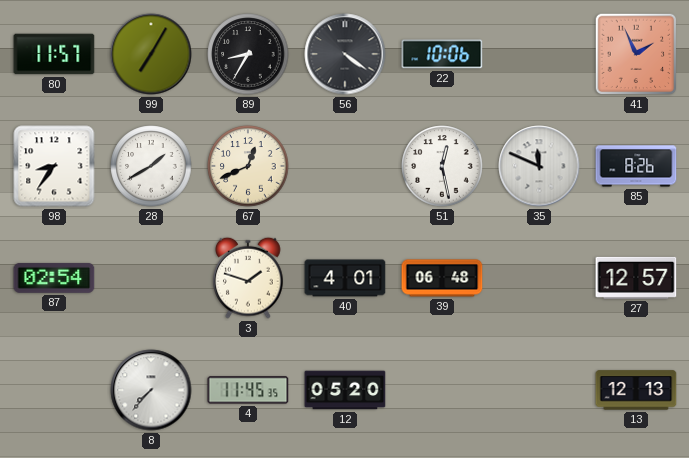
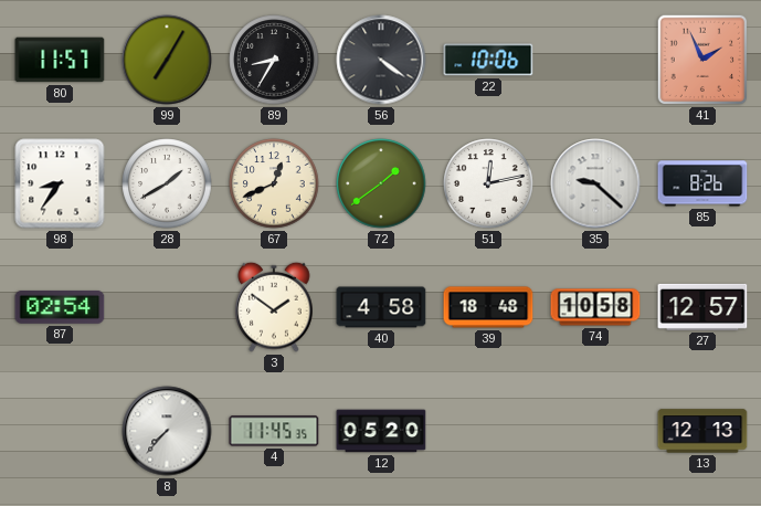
72: none -> 1:39
51: 12:28 -> 12:13
35: 11:49 -> 9:22
3: 1:48 -> 1:51
40: 4:01 -> 4:58
39: 06:48 -> 18:48
74: none -> 10:58
